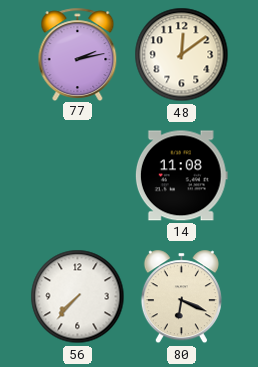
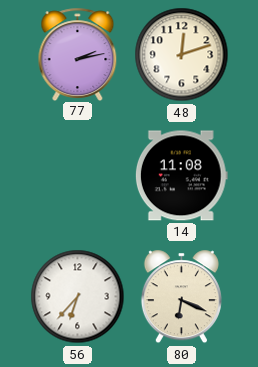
48: 12:09 -> 12:12
56: 7:37 -> 6:37
